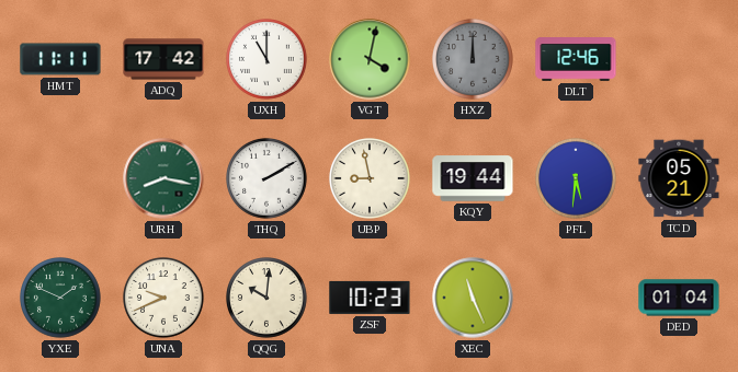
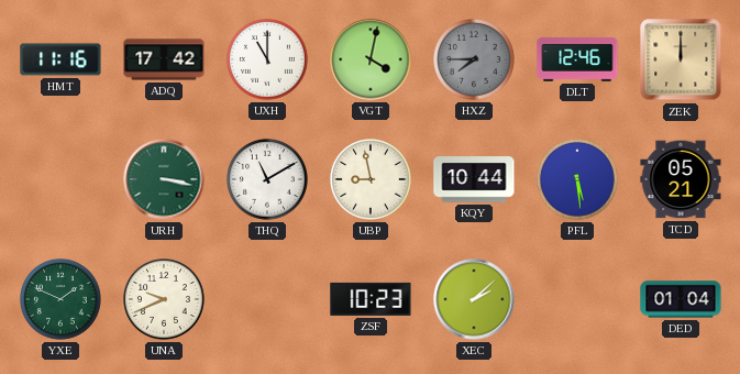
HMT: 11:11 -> 11:16
HXZ: 12:00 -> 7:45
ZEK: none -> 12:00
URH: 8:17 -> 3:17
THQ: 2:10 -> 11:10
KQY: 19:44 -> 10:44
PFL: 5:31 -> 5:29
QQG: 10:01 -> none
XEC: 11:26 -> 2:08
